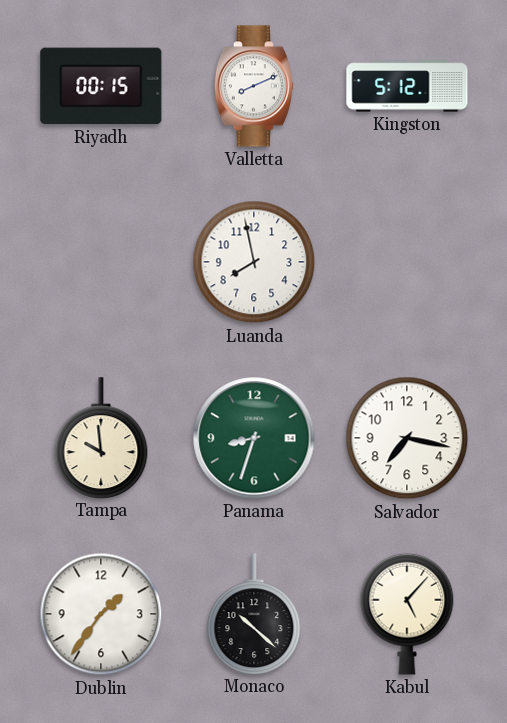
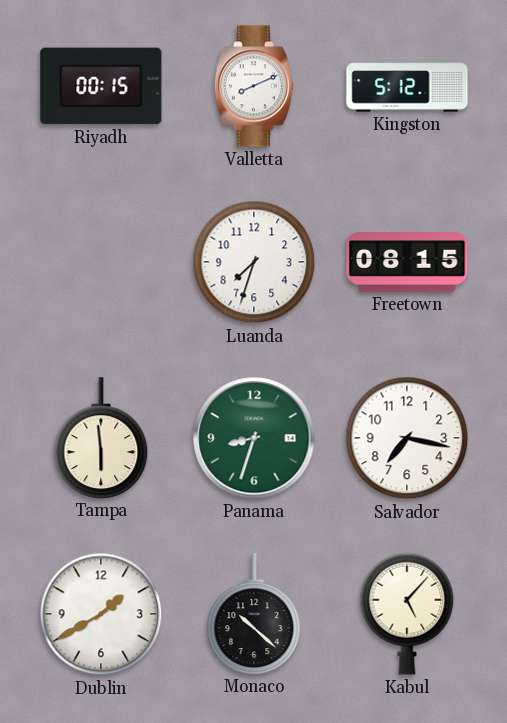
Luanda: 7:58 -> 7:33
Freetown: none -> 08:15
Tampa: 9:59 -> 5:59
Dublin: 1:36 -> 1:40
